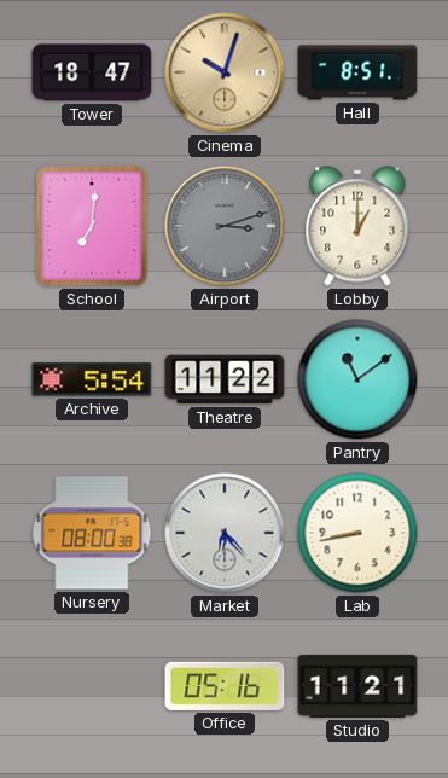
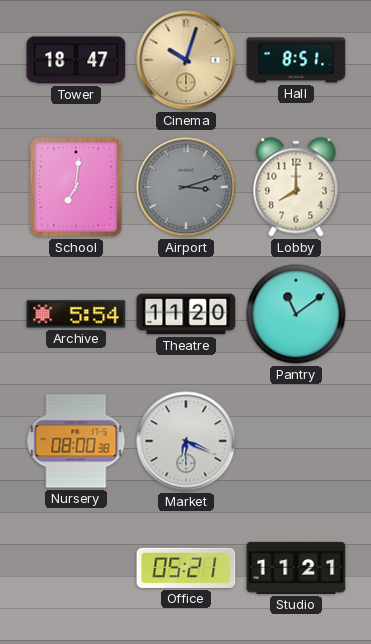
Lobby: 1:00 -> 8:00
Theatre: 11:22 -> 11:20
Market: 6:23 -> 6:19
Lab: 8:43 -> none
Office: 05:16 -> 05:21
